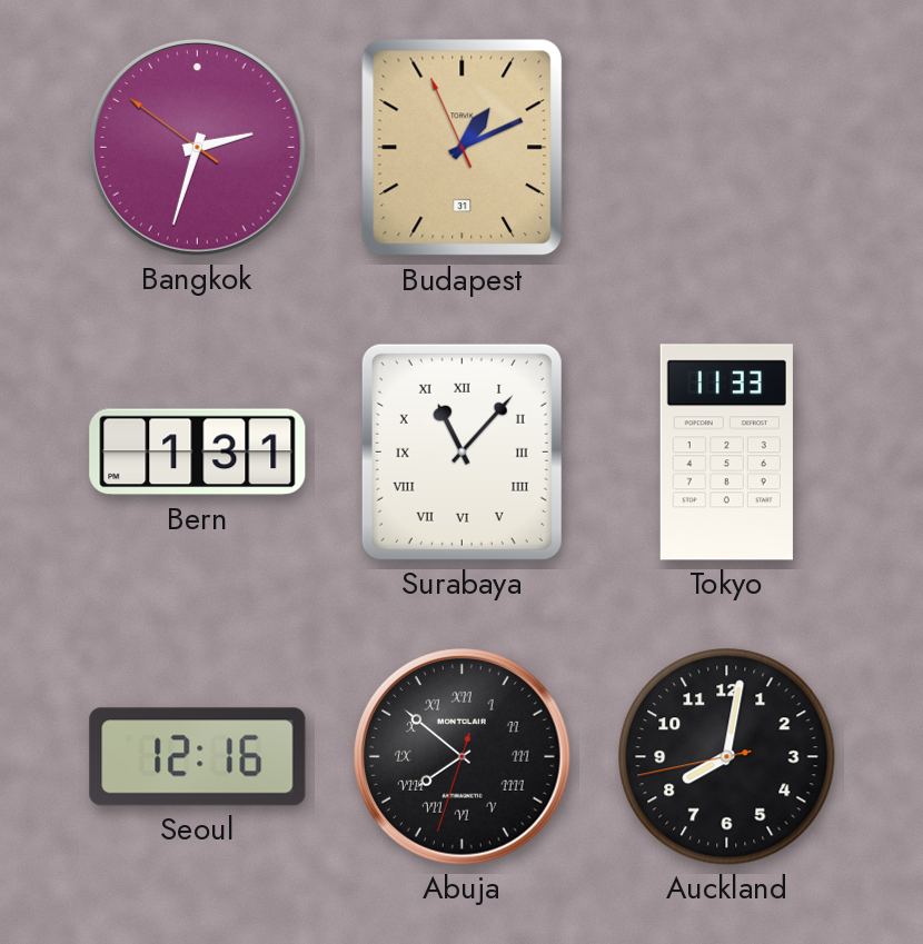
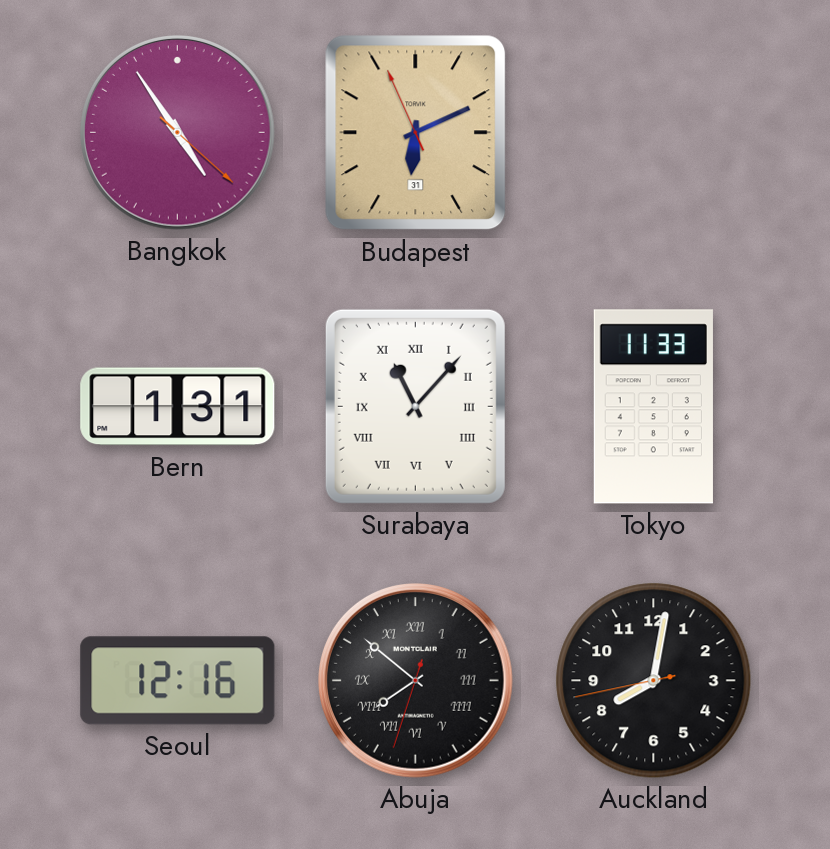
Bangkok: 2:32 -> 4:54
Budapest: 1:10 -> 6:10
